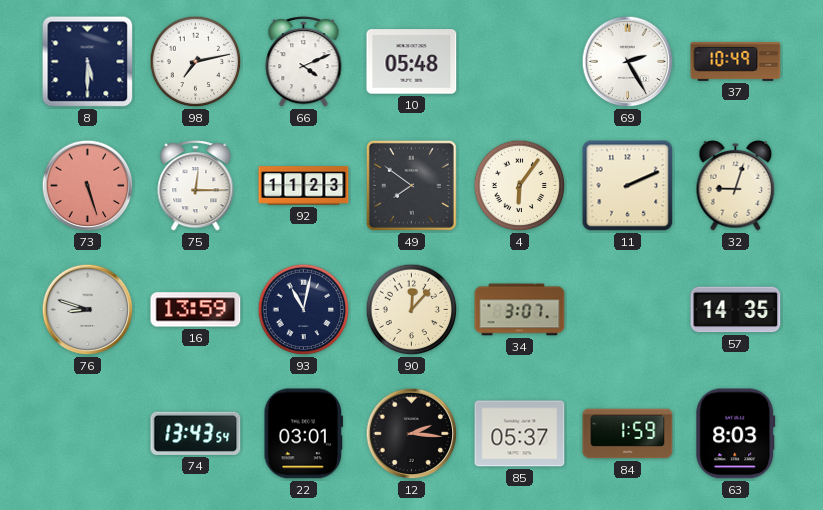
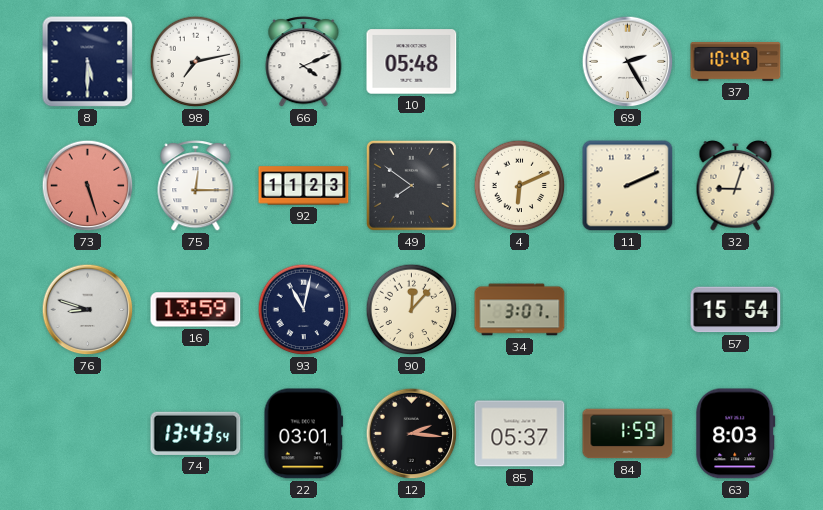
4: 6:06 -> 6:11
57: 14:35 -> 15:54
